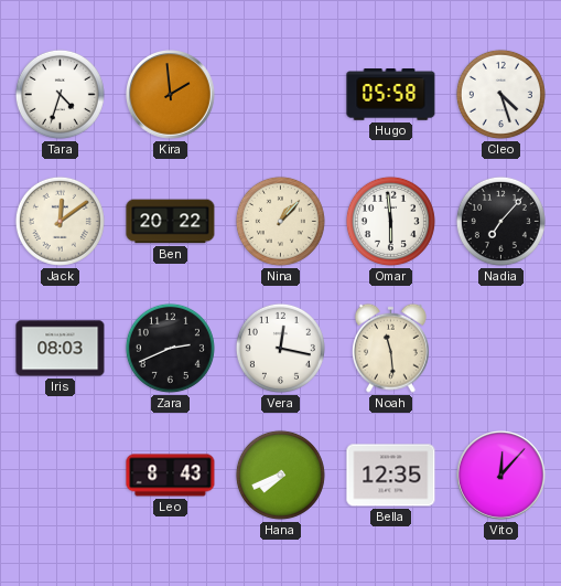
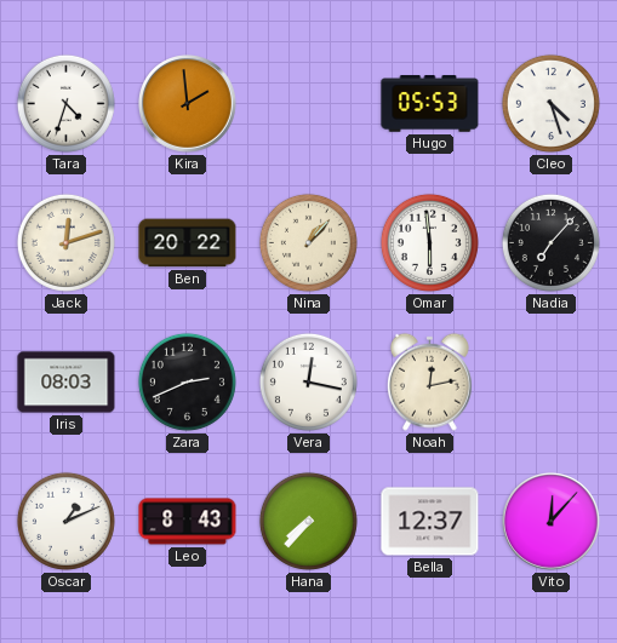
Hugo: 05:58 -> 05:53
Jack: 12:09 -> 12:12
Noah: 11:29 -> 12:13
Oscar: none -> 1:11
Hana: 7:41 -> 7:37
Bella: 12:35 -> 12:37
